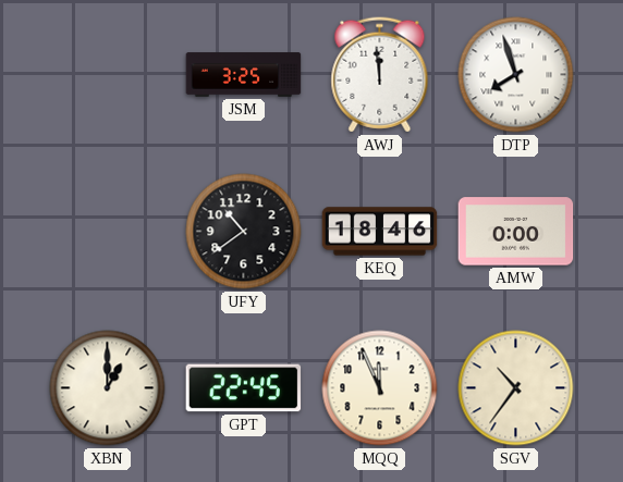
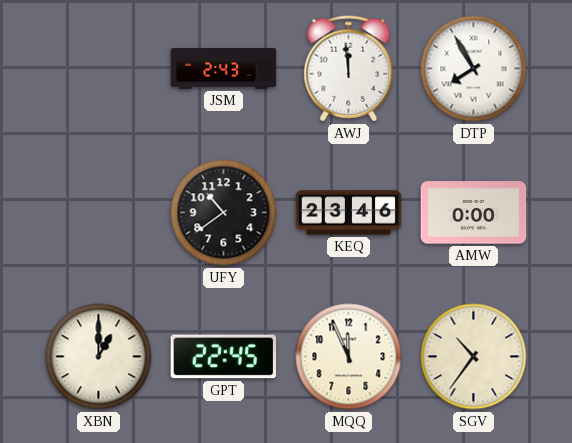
JSM: 3:25 -> 2:43
DTP: 7:57 -> 7:55
KEQ: 18:46 -> 23:46
